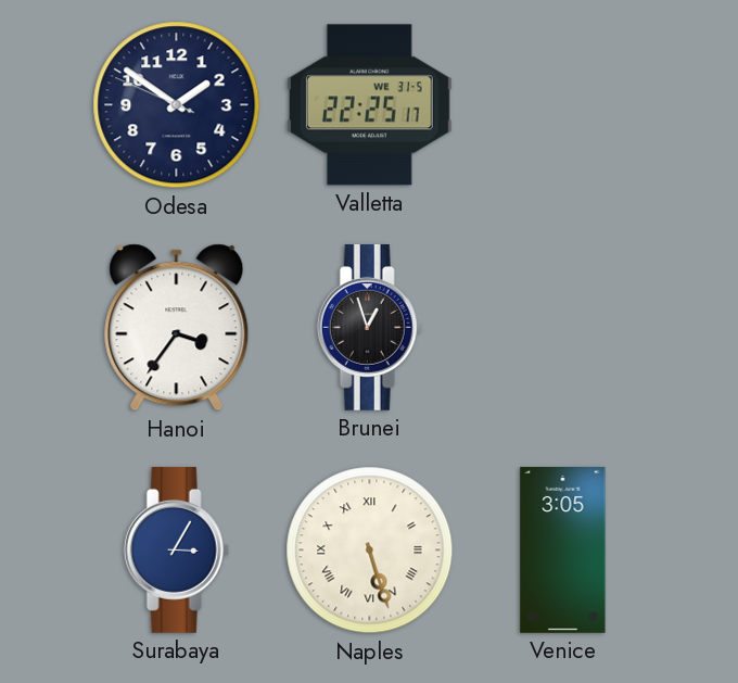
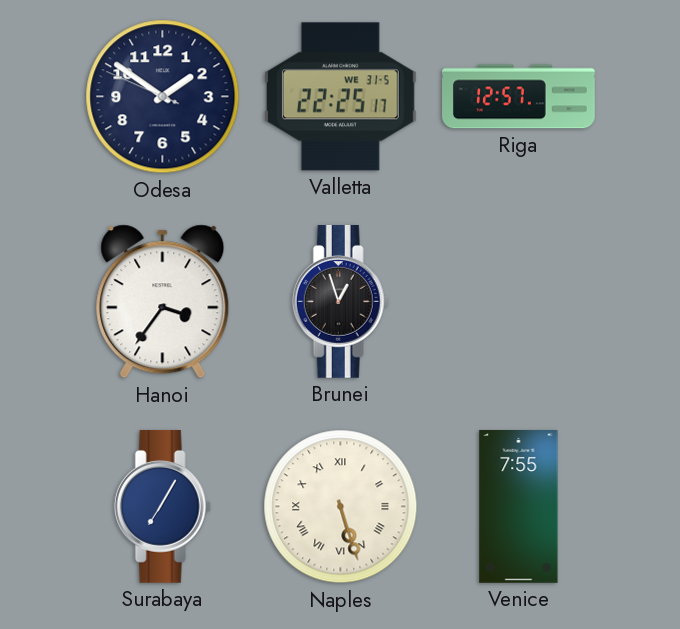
Riga: none -> 12:57
Surabaya: 3:05 -> 7:05
Venice: 3:05 -> 7:55
